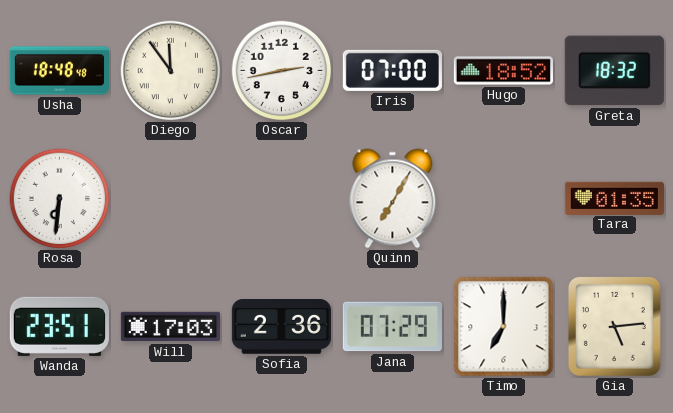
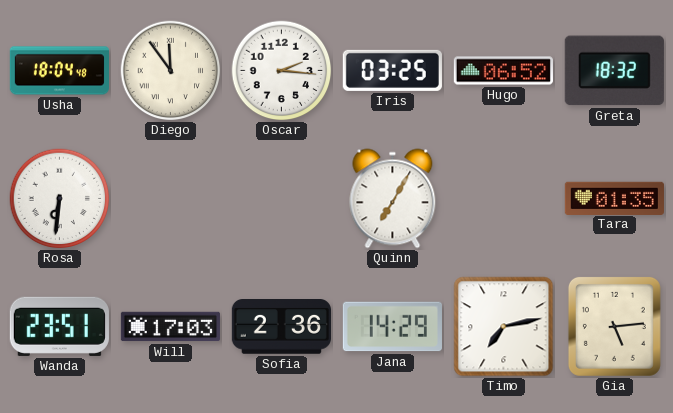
Usha: 18:48 -> 18:04
Oscar: 2:43 -> 2:16
Iris: 07:00 -> 03:25
Hugo: 18:52 -> 06:52
Jana: 07:29 -> 14:29
Timo: 7:00 -> 7:13
